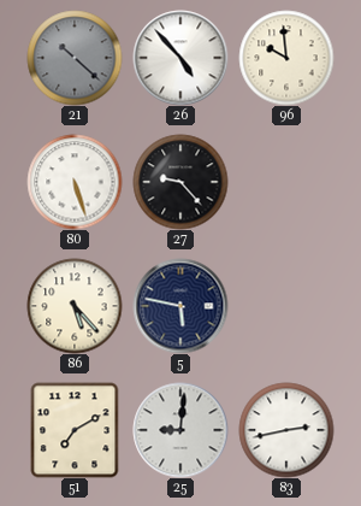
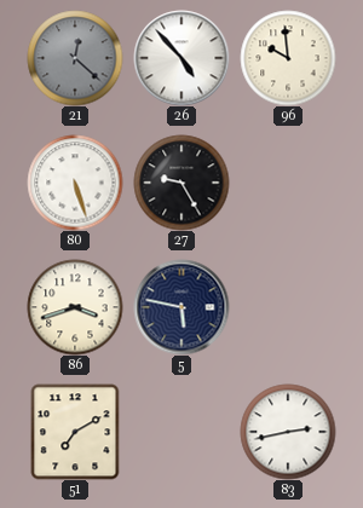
21: 10:22 -> 12:22
27: 9:23 -> 9:25
86: 5:23 -> 3:42
25: 9:01 -> none
